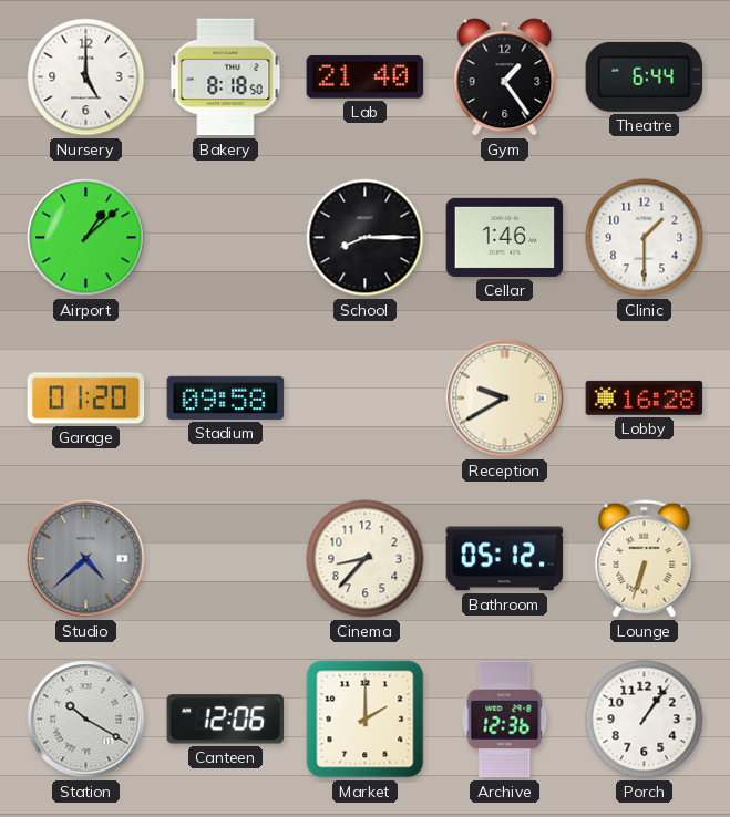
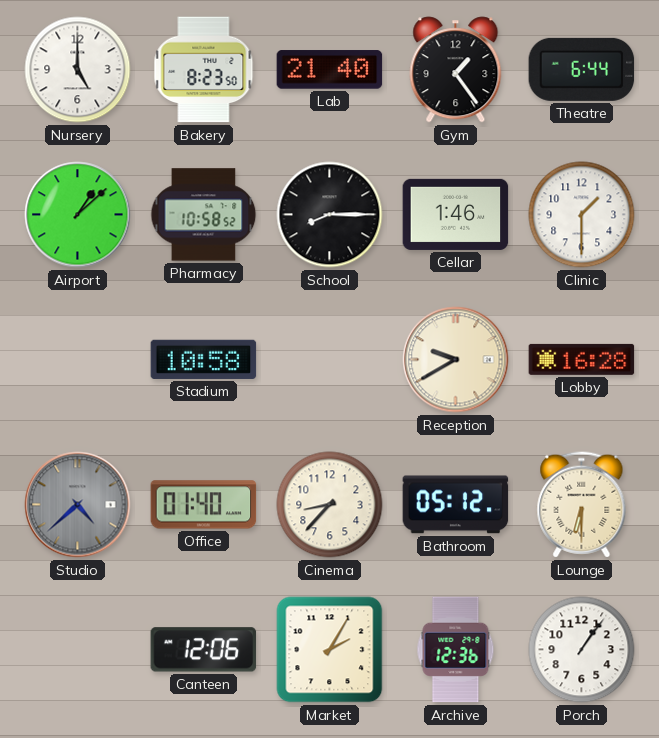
Bakery: 8:18 -> 8:23
Pharmacy: none -> 10:58
Garage: 01:20 -> none
Stadium: 09:58 -> 10:58
Office: none -> 01:40
Lounge: 6:33 -> 6:30
Station: 10:20 -> none
Market: 2:00 -> 2:05
